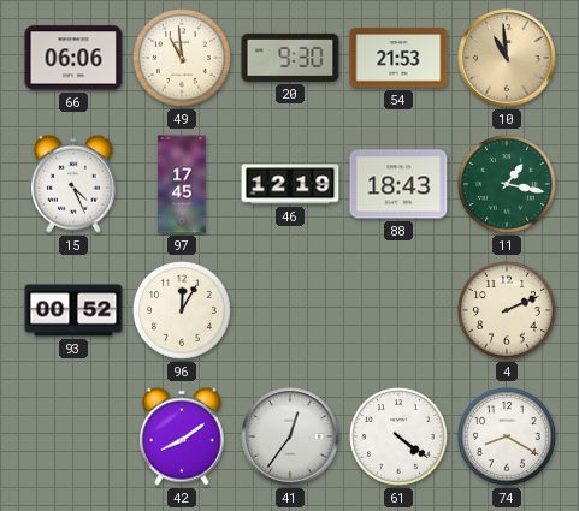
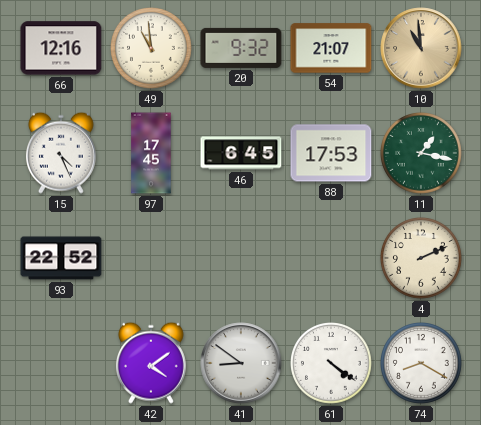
66: 06:06 -> 12:16
20: 9:30 -> 9:32
54: 21:53 -> 21:07
46: 12:19 -> 6:45
88: 18:43 -> 17:53
93: 00:52 -> 22:52
96: 12:05 -> none
42: 8:09 -> 4:09
41: 12:36 -> 8:51
